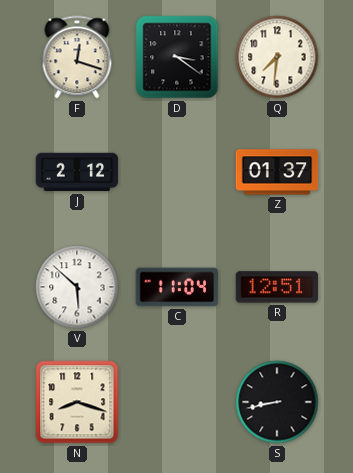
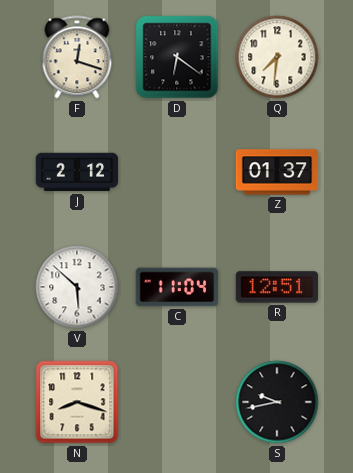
D: 3:21 -> 6:21
S: 8:43 -> 9:43
